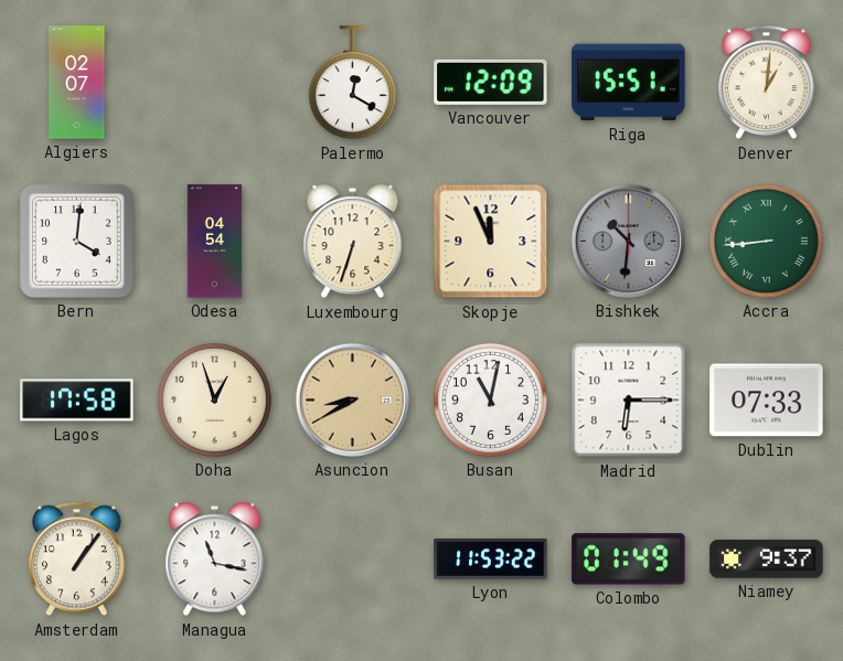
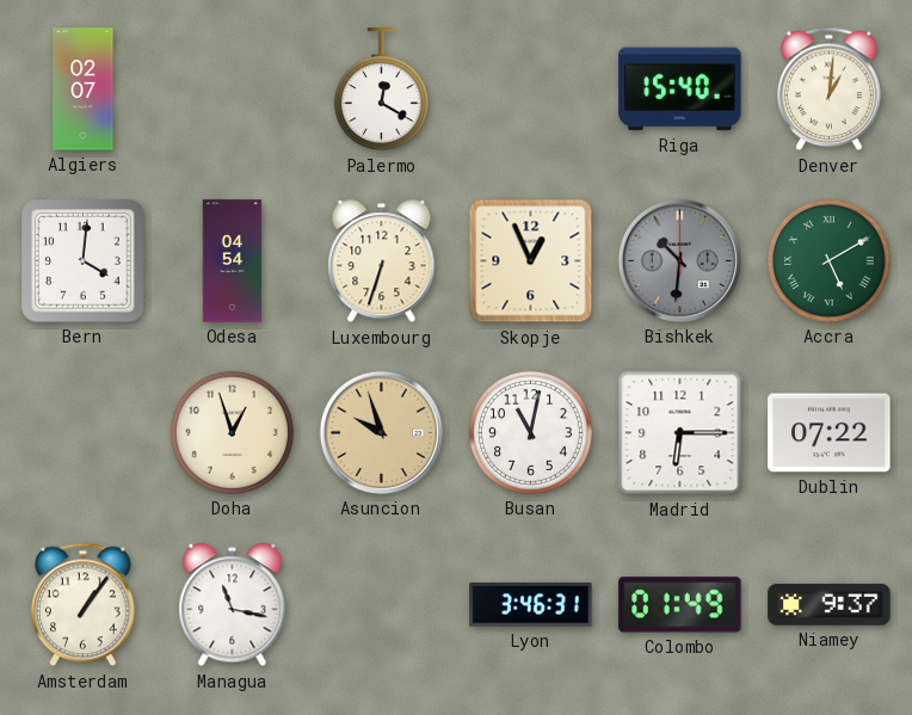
Vancouver: 12:09 -> none
Riga: 15:51 -> 15:40
Skopje: 11:56 -> 12:56
Accra: 8:44 -> 5:10
Lagos: 17:58 -> none
Asuncion: 8:40 -> 9:57
Dublin: 07:33 -> 07:22
Lyon: 11:53 -> 3:46
